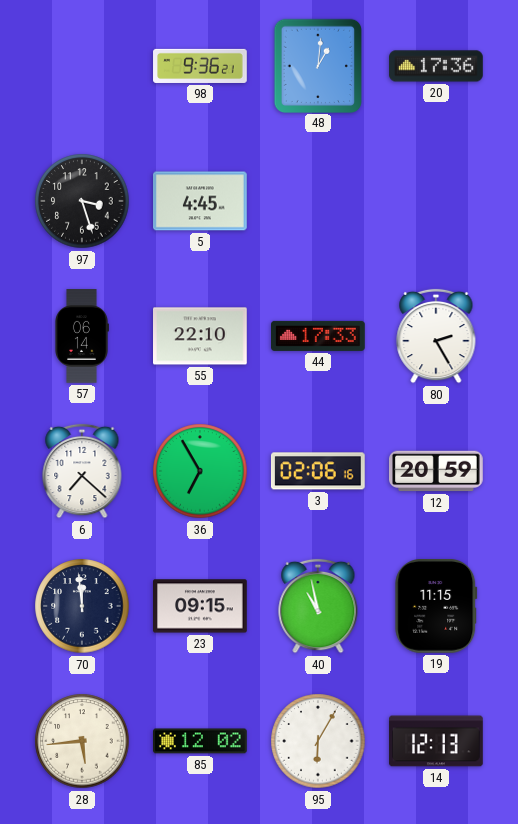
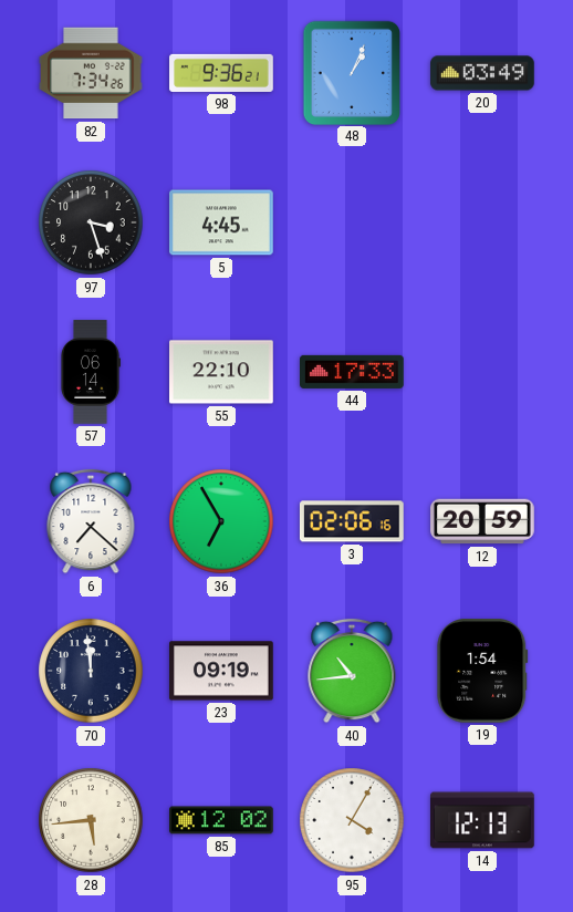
82: none -> 7:34
48: 1:01 -> 1:04
20: 17:36 -> 03:49
80: 2:25 -> none
23: 09:15 -> 09:19
40: 10:58 -> 10:44
19: 11:15 -> 1:54
95: 6:05 -> 4:05
